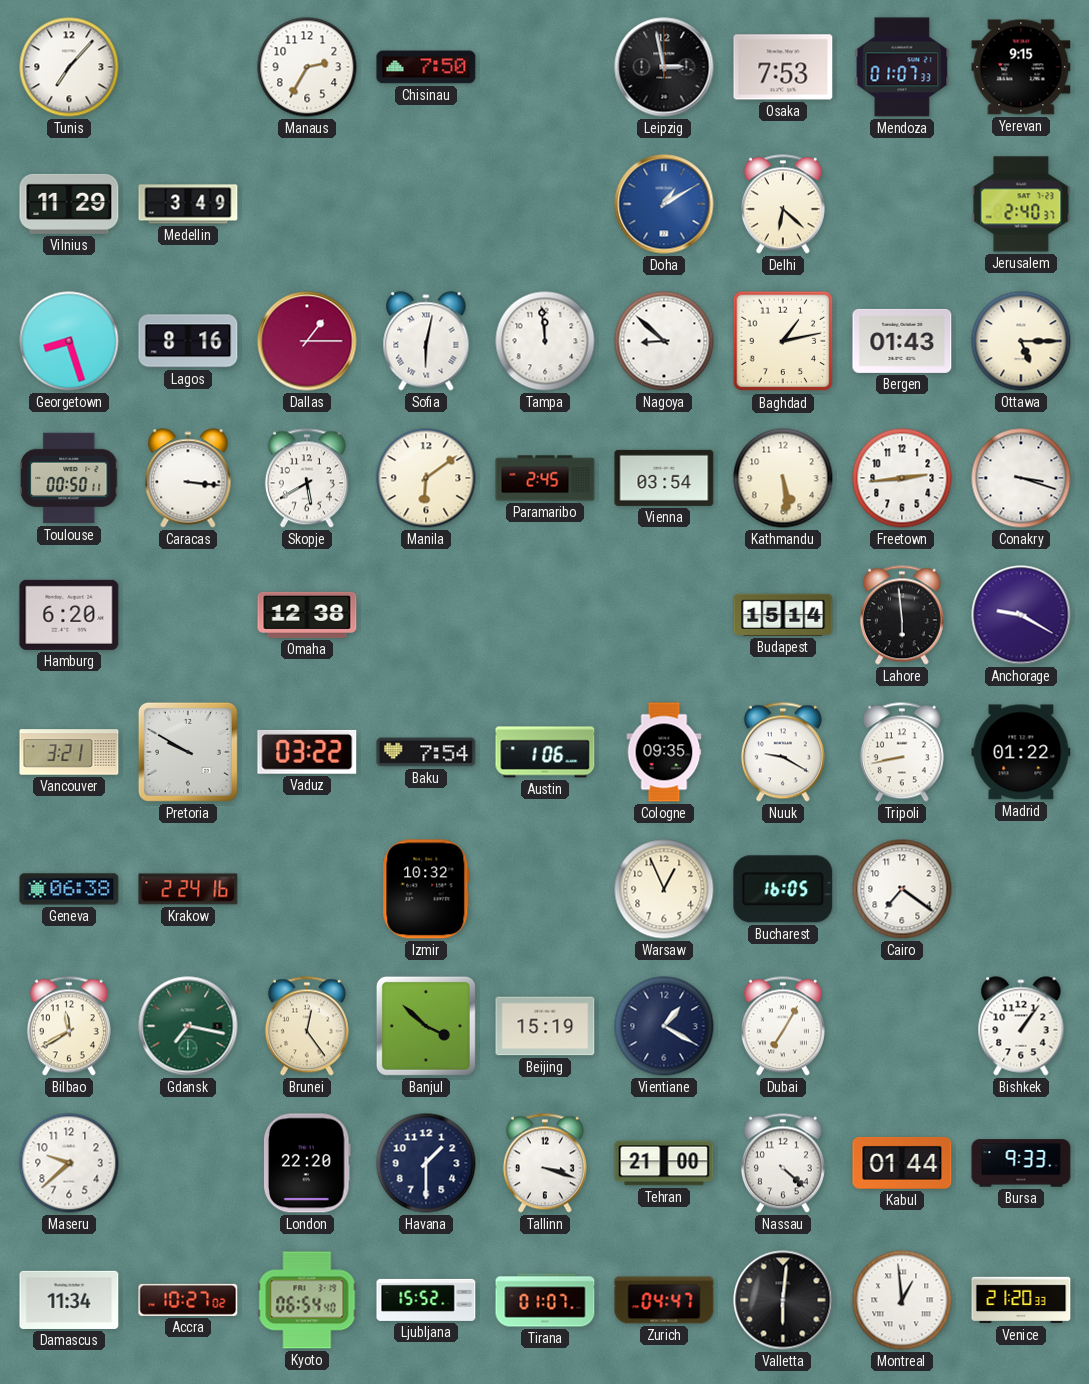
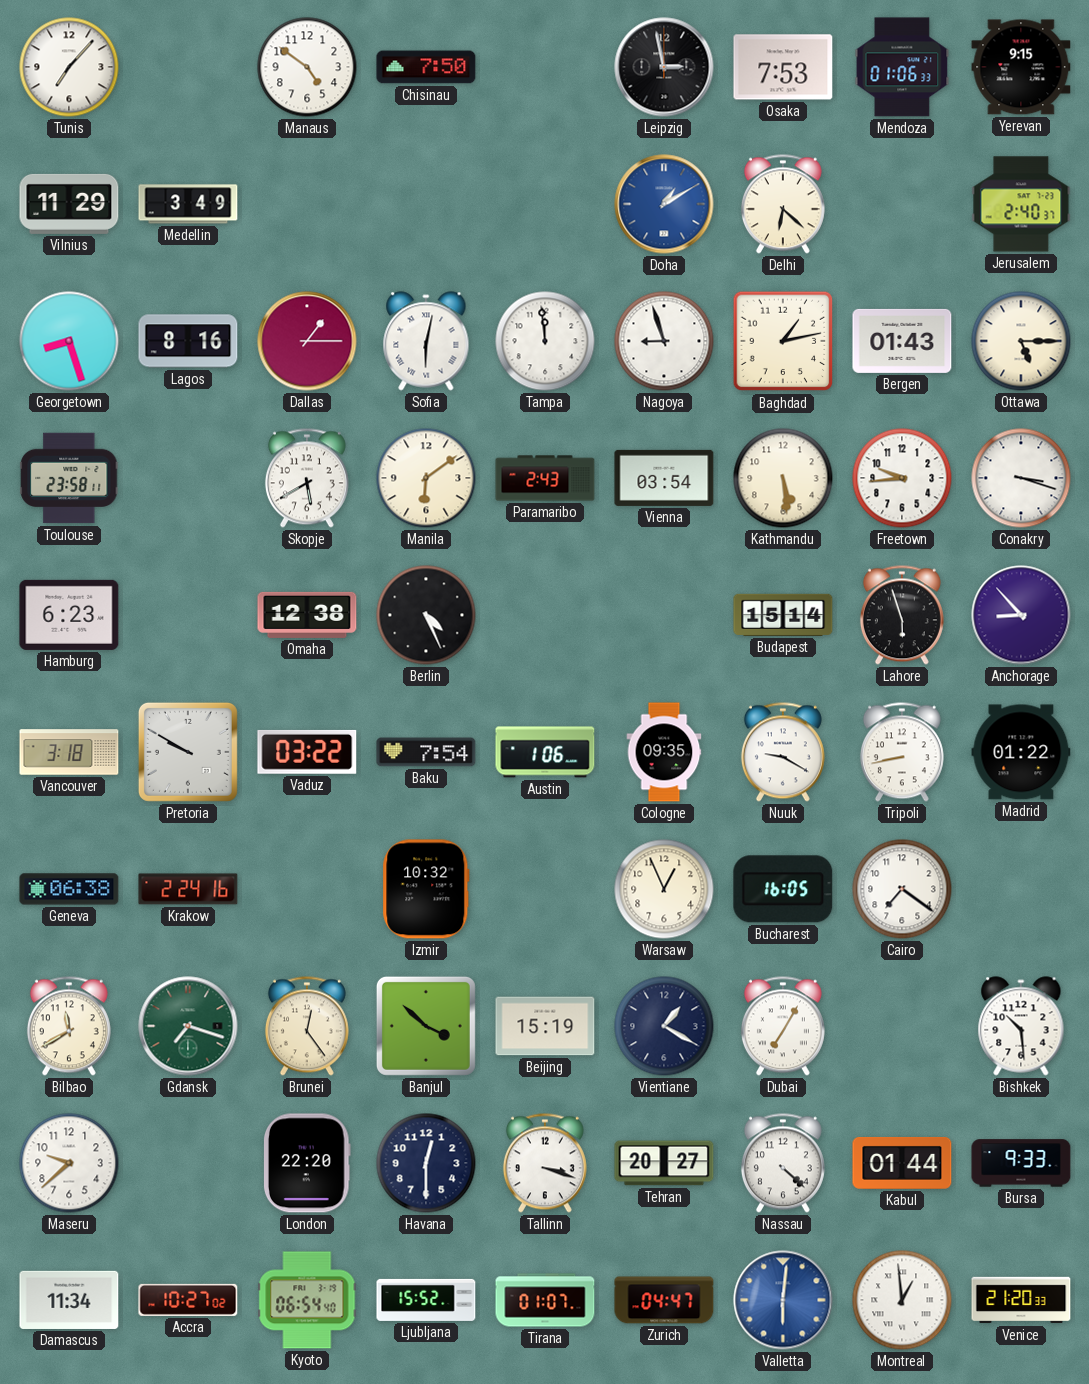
Manaus: 2:35 -> 4:51
Mendoza: 01:07 -> 01:06
Nagoya: 8:52 -> 8:57
Toulouse: 00:50 -> 23:58
Caracas: 3:16 -> none
Paramaribo: 2:45 -> 2:43
Freetown: 2:44 -> 9:44
Hamburg: 6:20 -> 6:23
Berlin: none -> 4:26
Lahore: 5:59 -> 5:57
Anchorage: 9:20 -> 8:53
Vancouver: 3:21 -> 3:18
Gdansk: 7:17 -> 7:18
Bishkek: 1:06 -> 10:29
Havana: 1:30 -> 12:30
Tehran: 21:00 -> 20:27
Valletta dial: black -> blue
